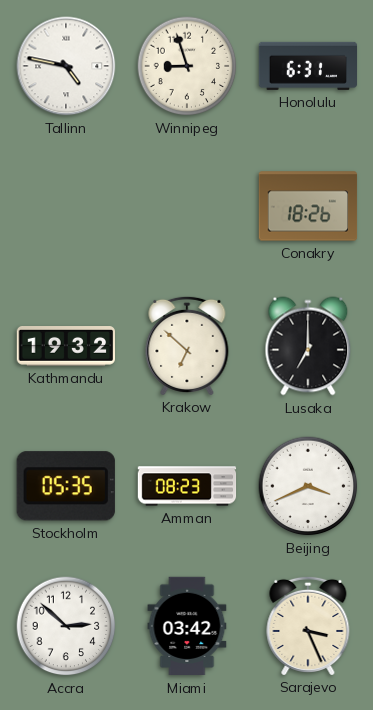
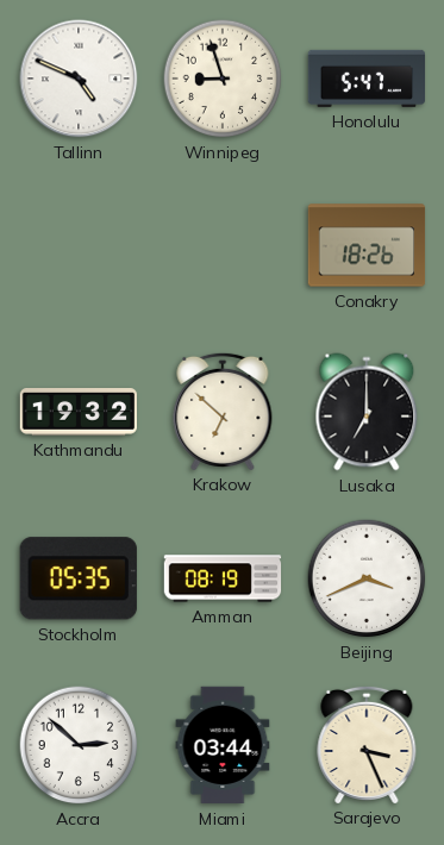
Tallinn: 4:47 -> 4:49
Honolulu: 6:31 -> 5:47
Amman: 08:23 -> 08:19
Miami: 03:42 -> 03:44
